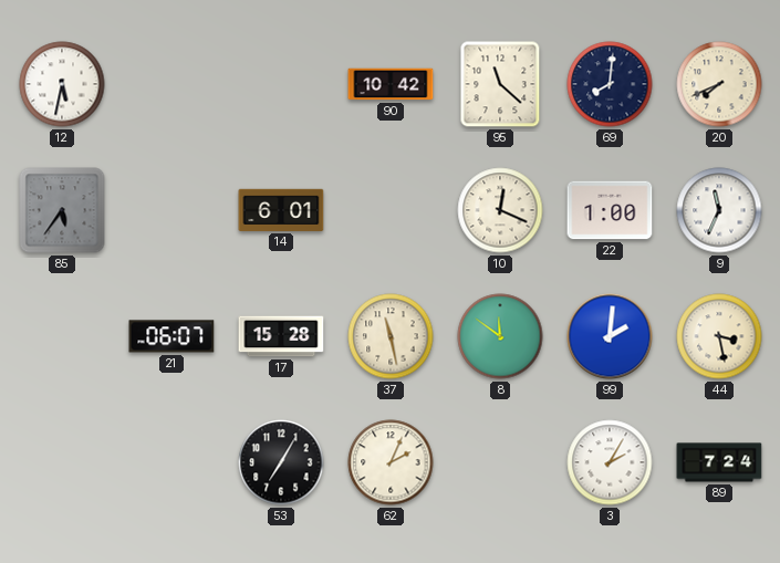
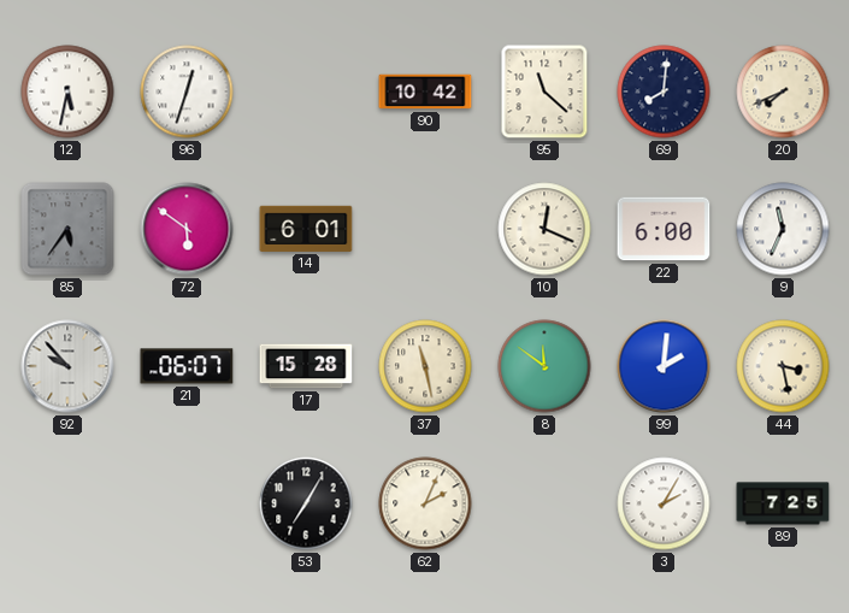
96: none -> 12:33
72: none -> 5:51
22: 1:00 -> 6:00
92: none -> 9:53
89: 7:24 -> 7:25
